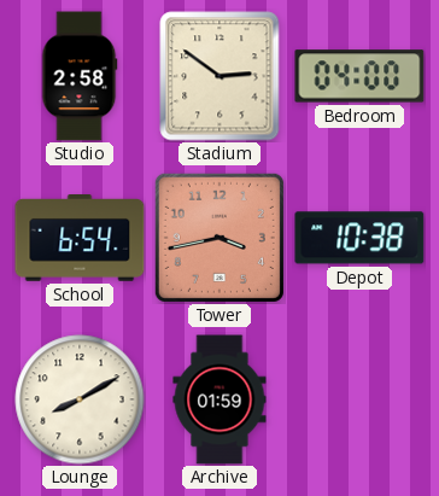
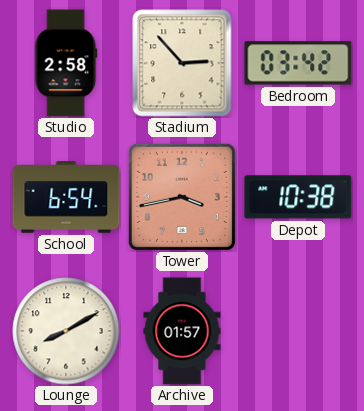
Stadium: 2:51 -> 2:53
Bedroom: 04:00 -> 03:42
Archive: 01:59 -> 01:57
